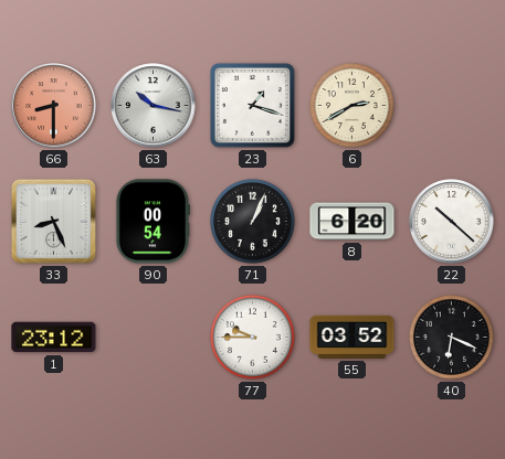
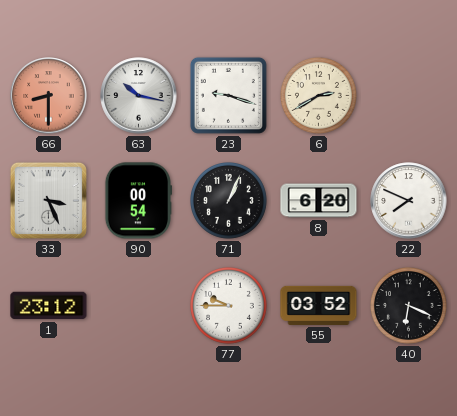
23: 1:18 -> 9:18
33: 8:26 -> 3:26
22: 10:22 -> 7:49
